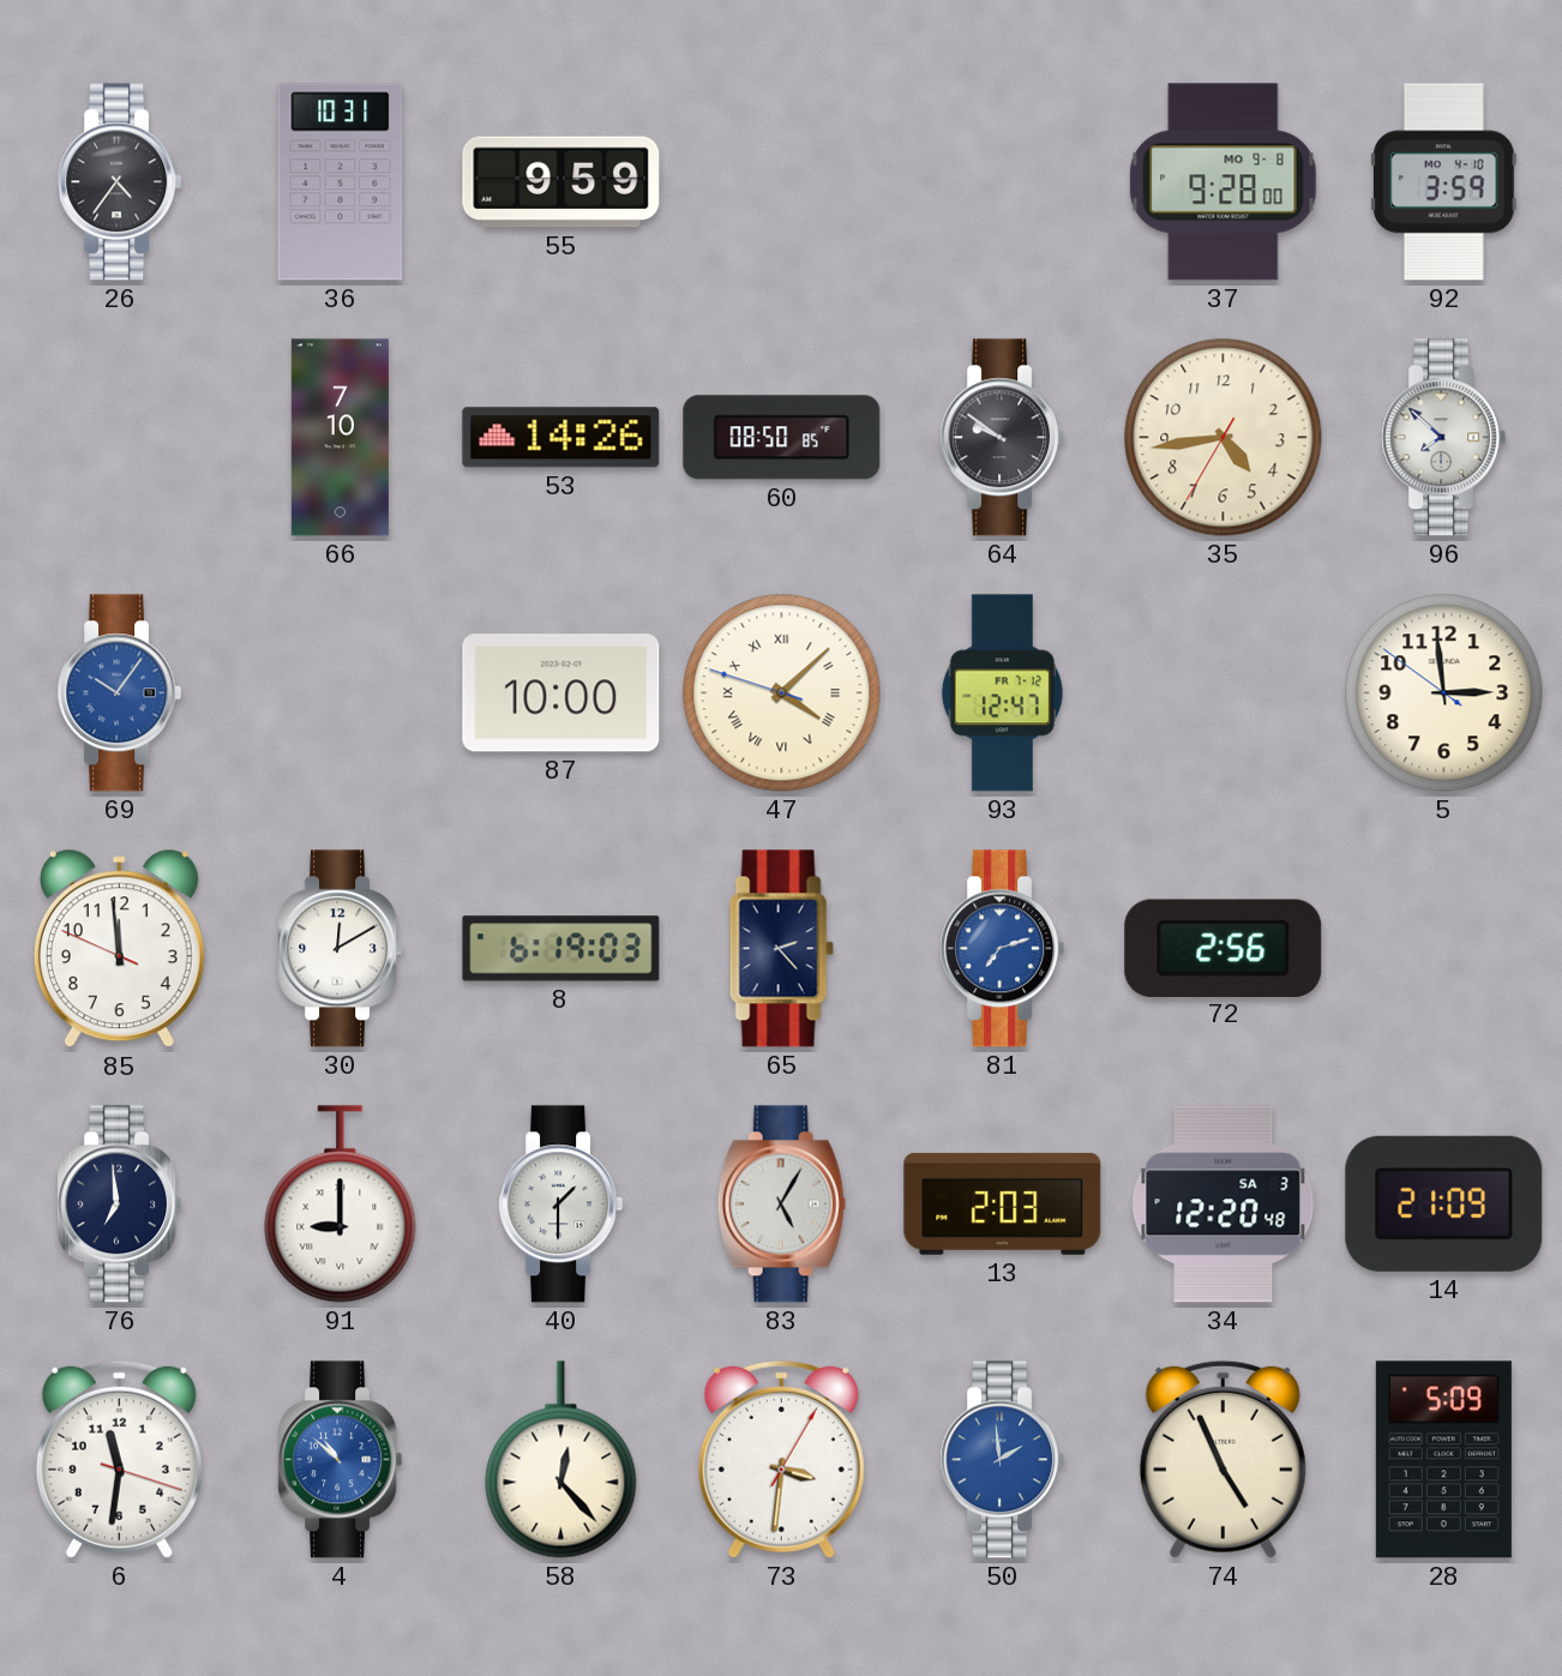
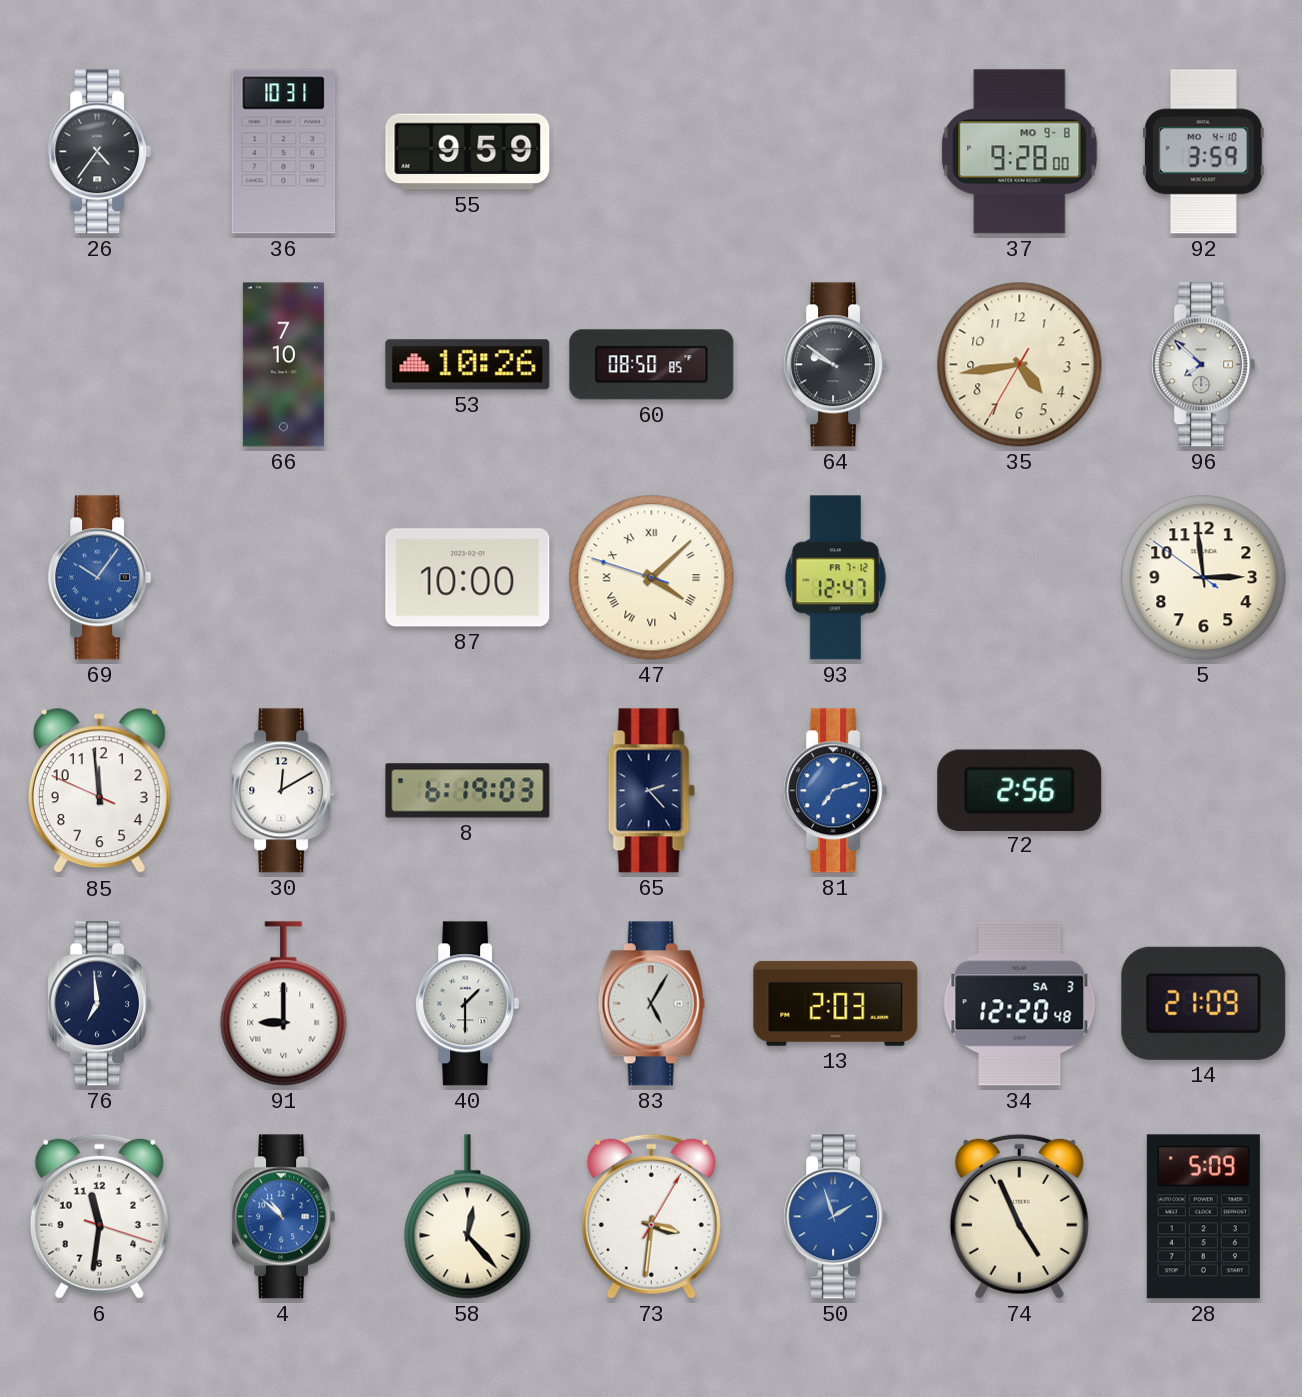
53: 14:26 -> 10:26
50: 1:59 -> 1:57
